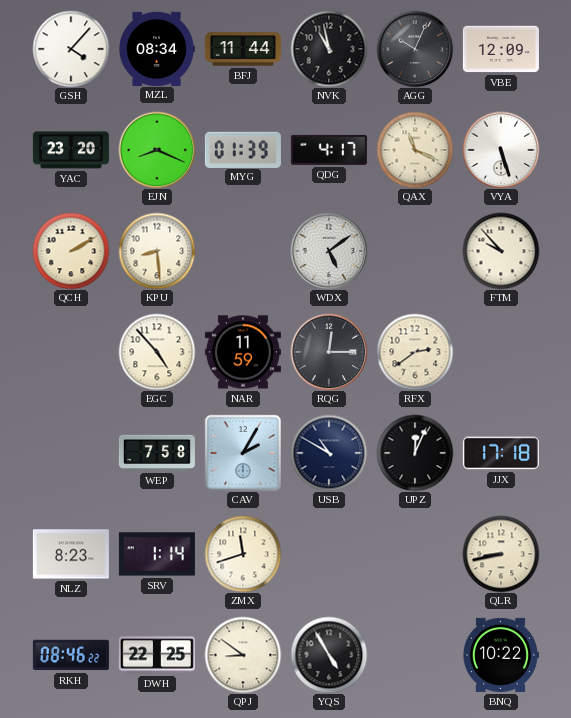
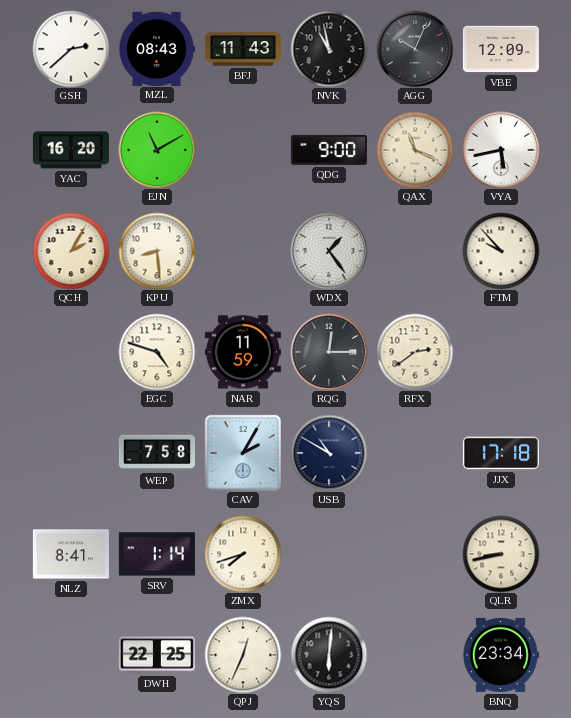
GSH: 4:07 -> 2:38
MZL: 08:34 -> 08:43
BFJ: 11:44 -> 11:43
YAC: 23:20 -> 16:20
EJN: 8:19 -> 11:10
MYG: 01:39 -> none
QDG: 4:17 -> 9:00
VYA: 5:27 -> 5:43
QCH: 2:10 -> 2:05
WDX: 5:09 -> 1:24
EGC: 4:53 -> 4:48
UPZ: 12:04 -> none
NLZ: 8:23 -> 8:41
ZMX: 11:42 -> 7:42
RKH: 08:46 -> none
QPJ: 8:51 -> 12:34
YQS: 4:55 -> 6:01
BNQ: 10:22 -> 23:34
